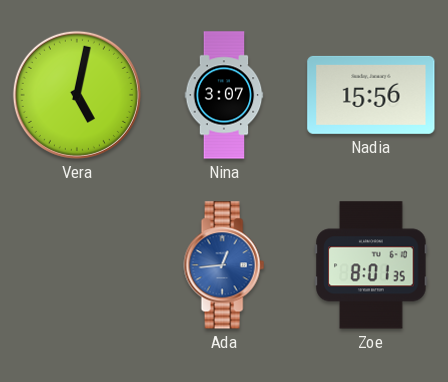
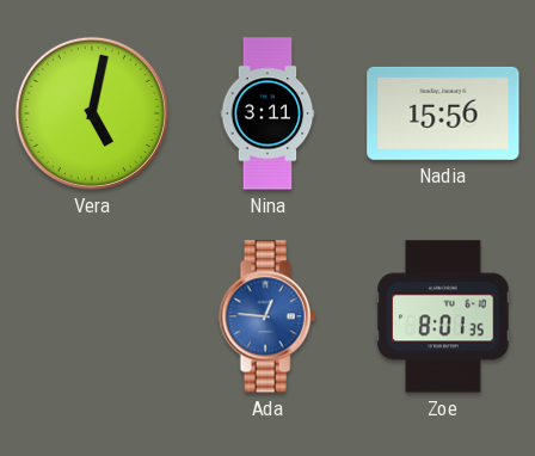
Nina: 3:07 -> 3:11
Ada: 12:44 -> 12:46
